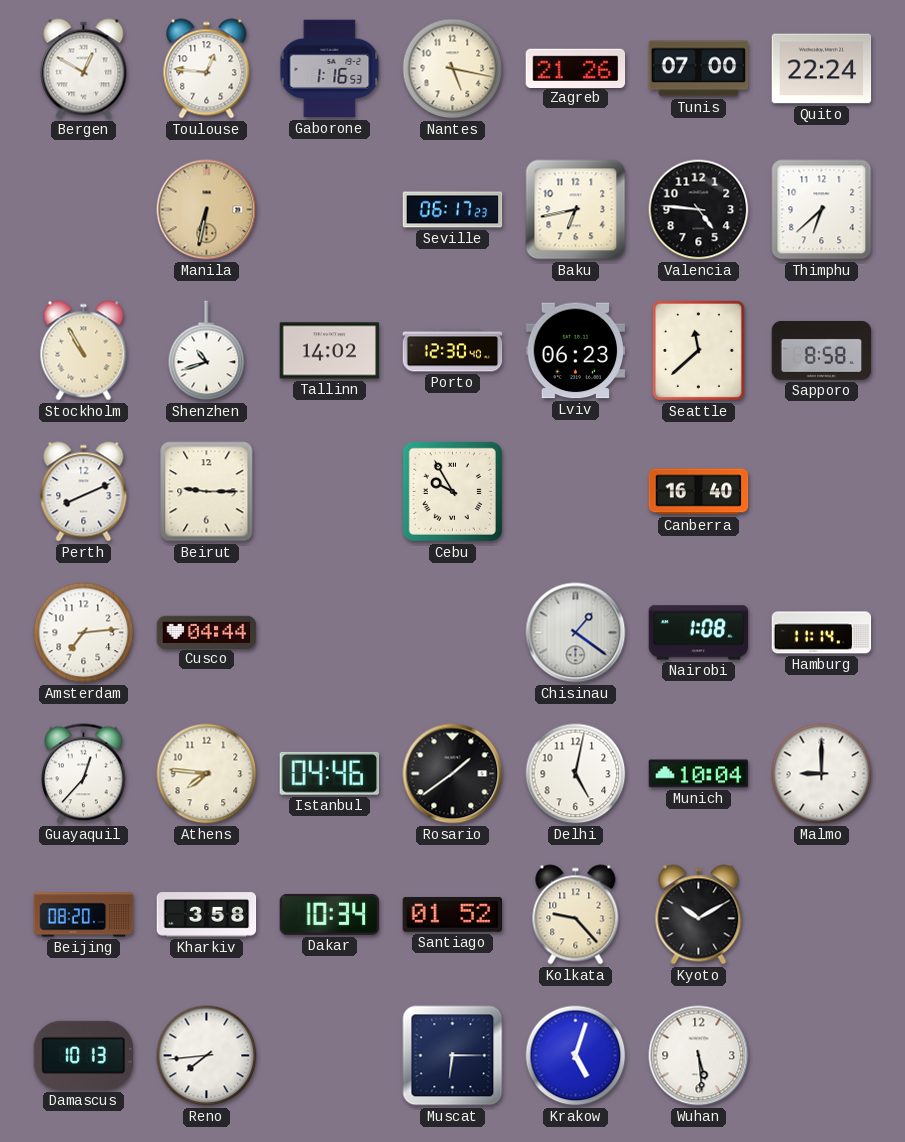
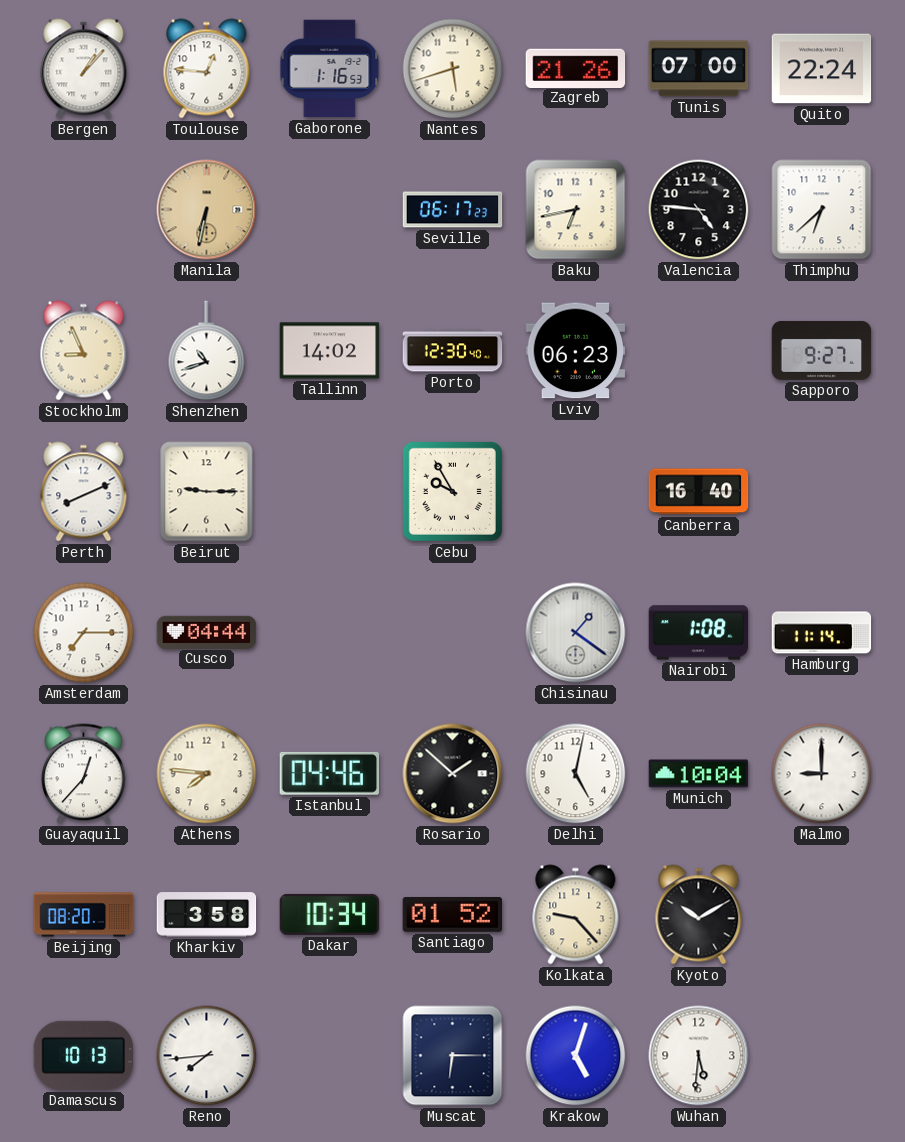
Bergen: 12:50 -> 1:07
Nantes: 5:17 -> 5:42
Stockholm: 10:55 -> 8:56
Seattle: 11:38 -> none
Sapporo: 8:58 -> 9:27
Amsterdam: 7:14 -> 7:15
Rosario: 1:39 -> 1:52
Wuhan: 5:29 -> 5:31
